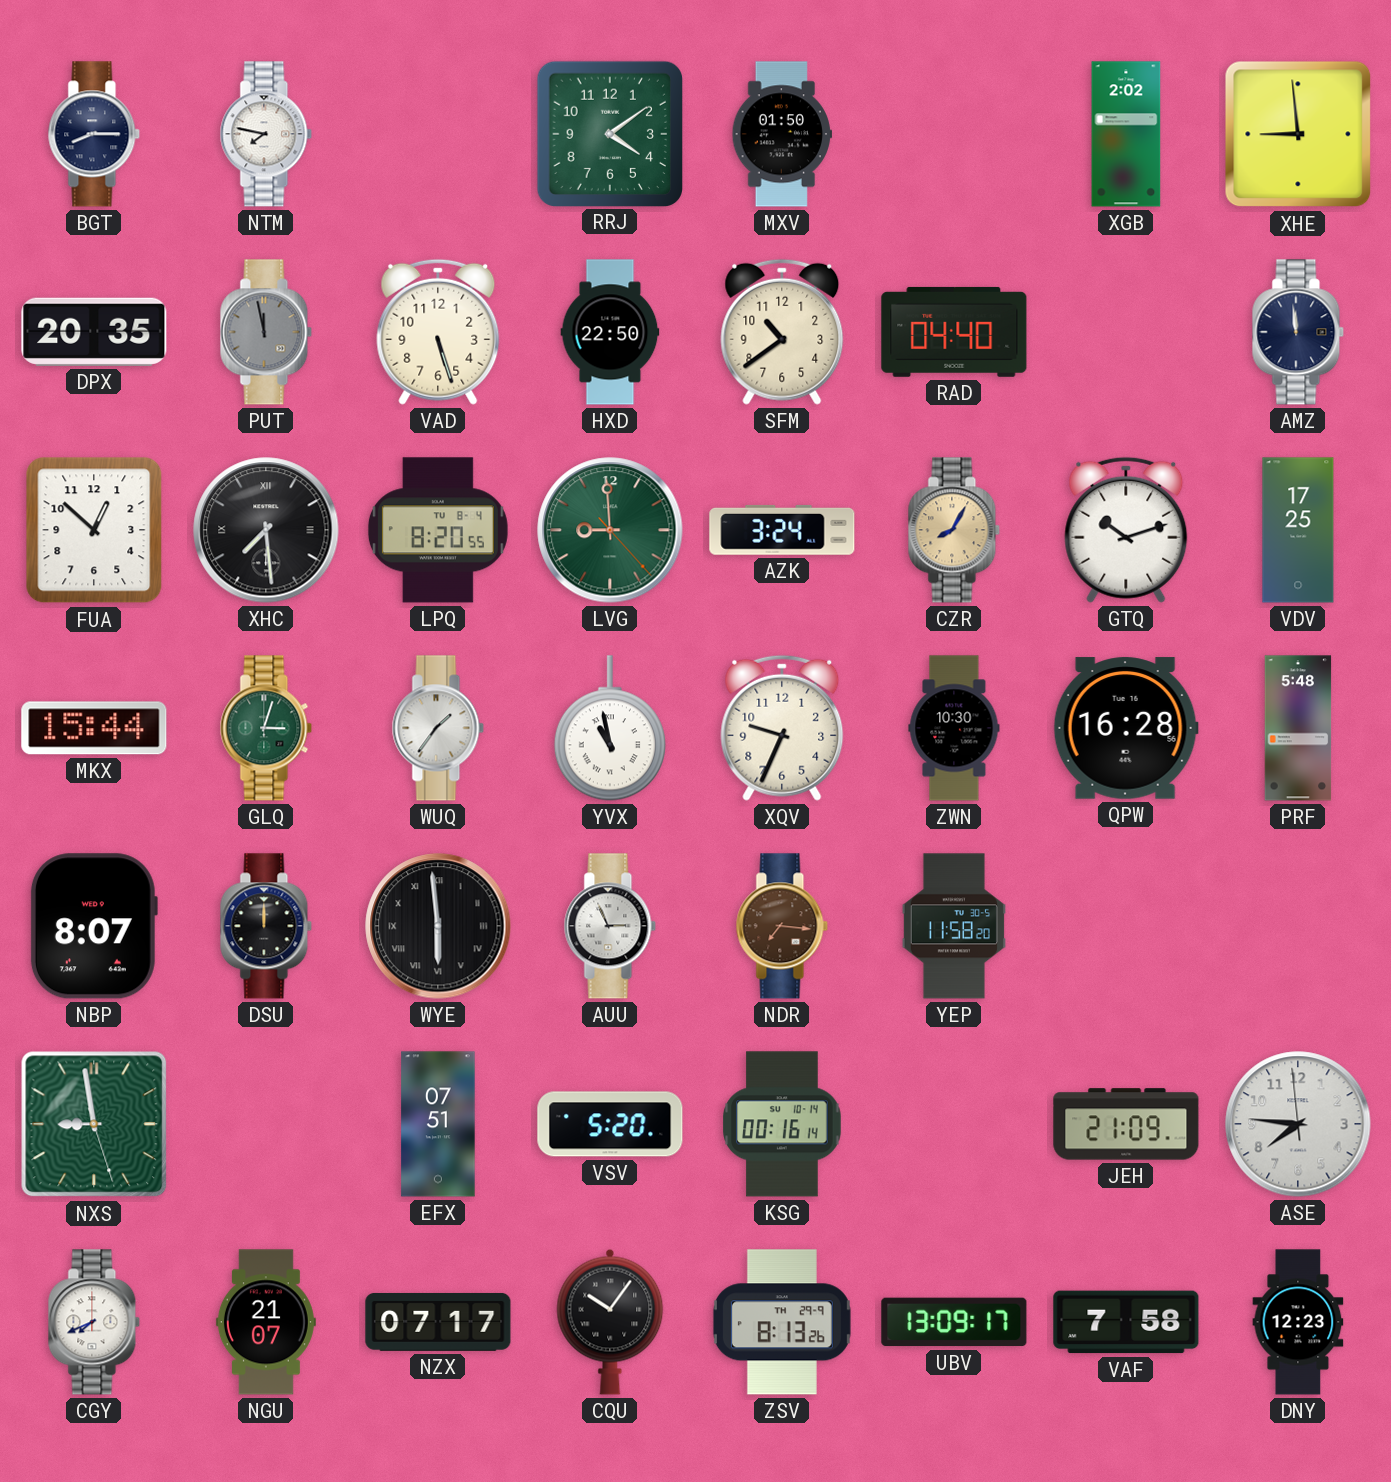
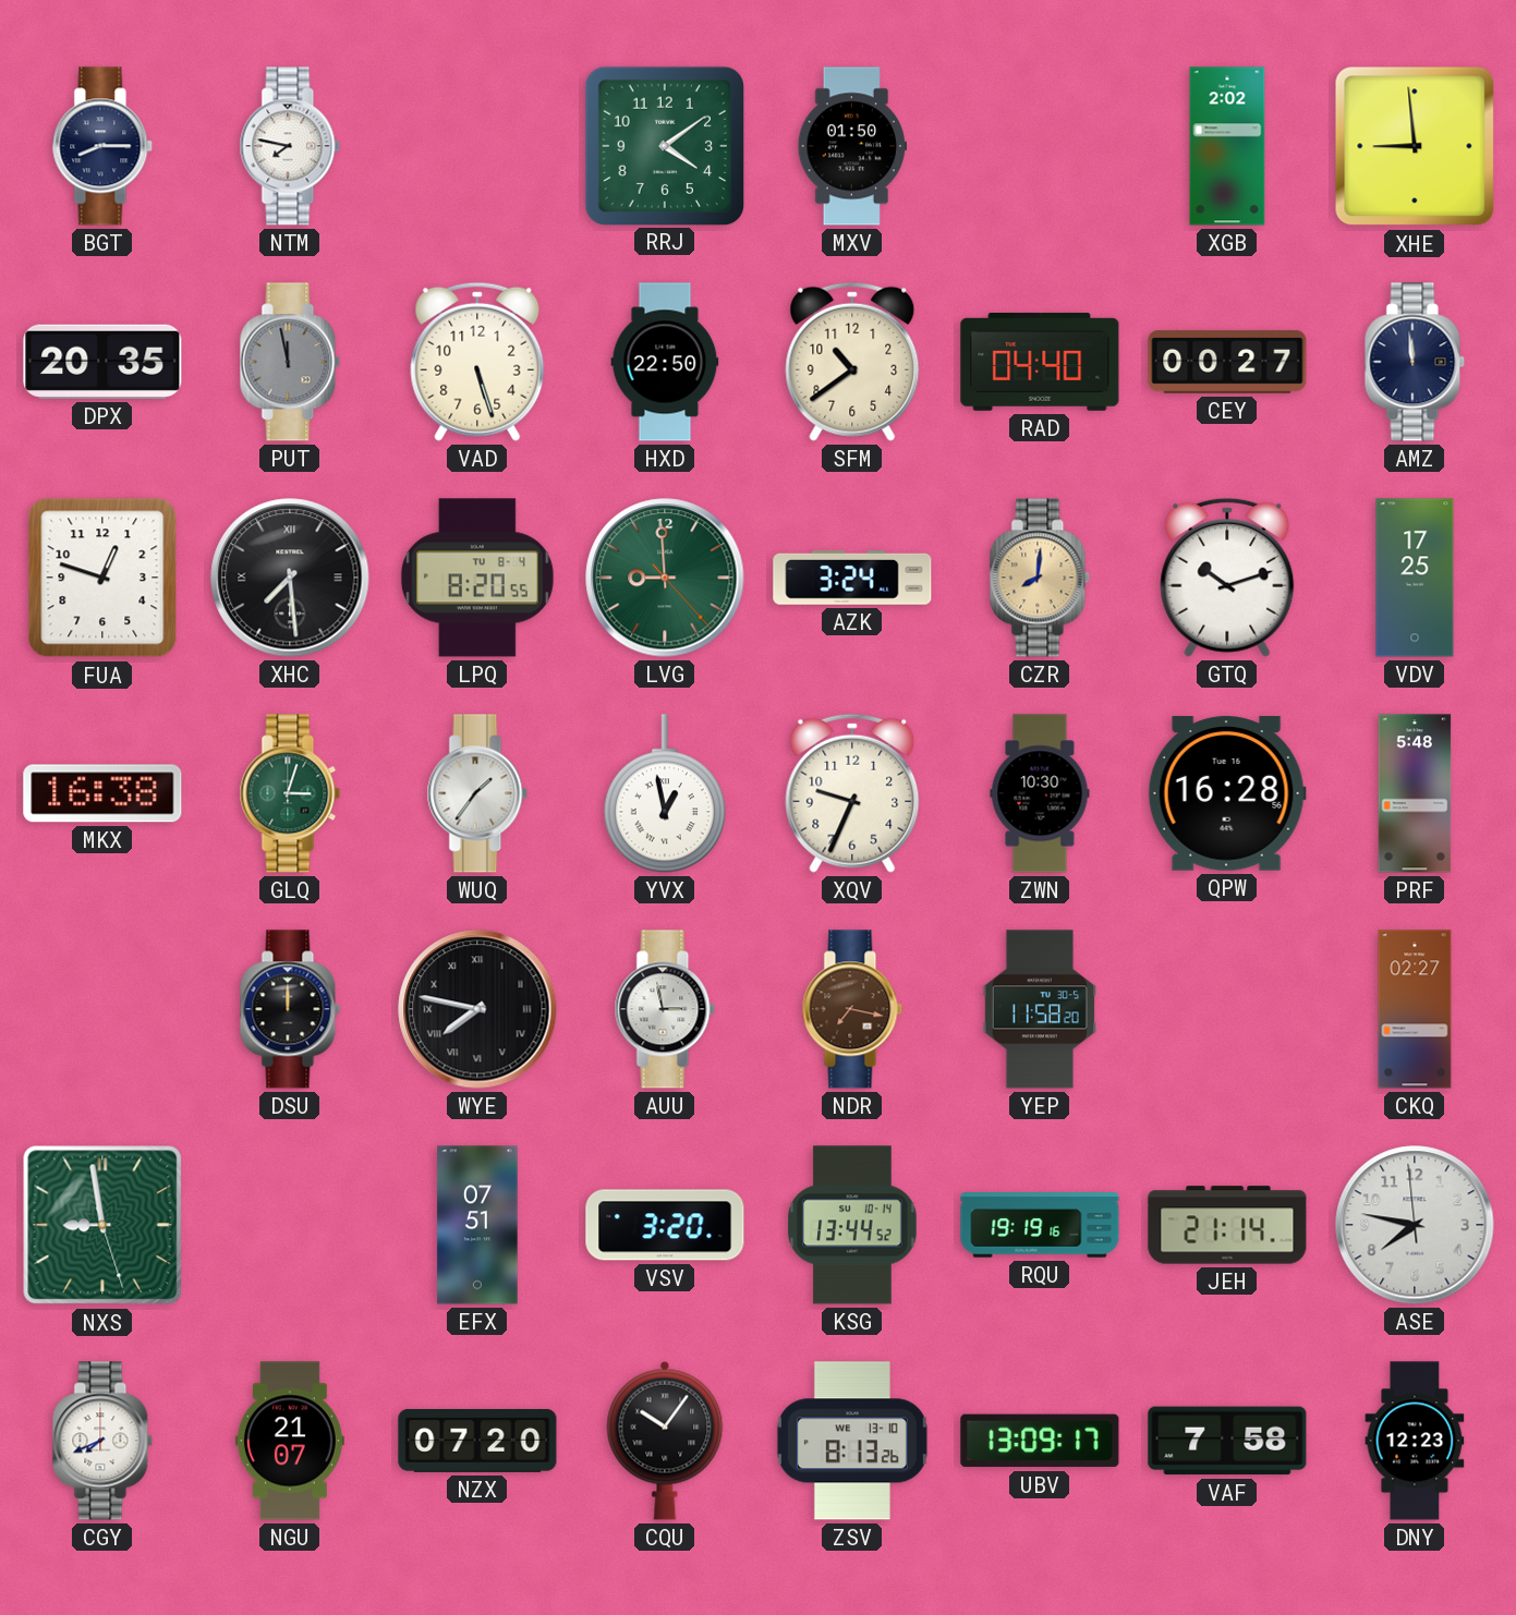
CEY: none -> 00:27
FUA: 12:52 -> 12:48
CZR: 8:05 -> 8:01
MKX: 15:44 -> 16:38
YVX: 10:58 -> 12:58
NBP: 8:07 -> none
WYE: 5:59 -> 7:47
AUU: 2:56 -> 2:58
NDR: 7:16 -> 7:17
CKQ: none -> 02:27
VSV: 5:20 -> 3:20
KSG: 00:16 -> 13:44
RQU: none -> 19:19
JEH: 21:09 -> 21:14
ASE: 7:45 -> 7:46
NZX: 07:17 -> 07:20
ZSV date: TH 29-9 -> WE 13-10
